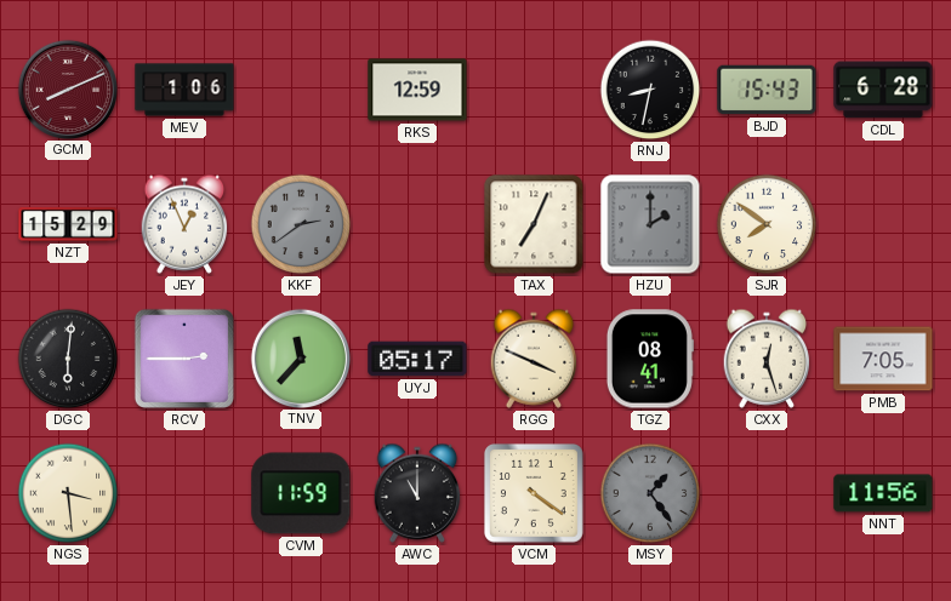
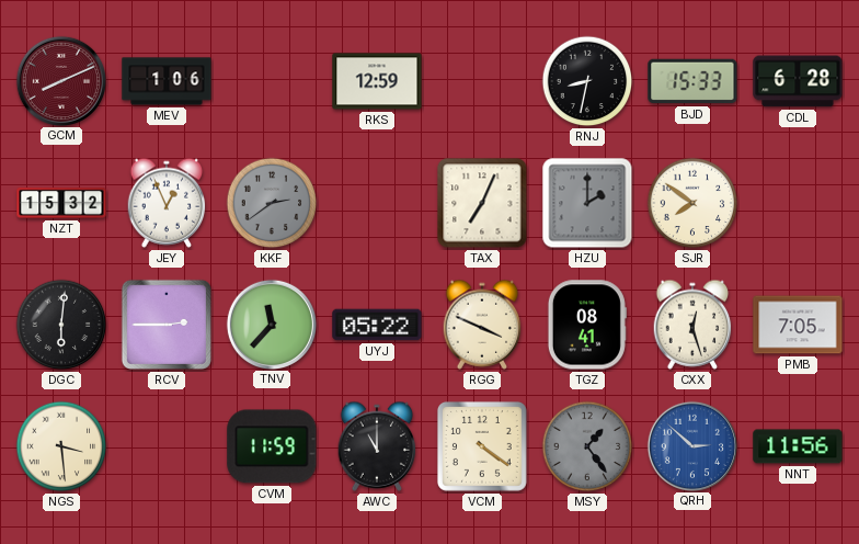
BJD: 15:43 -> 15:33
NZT: 15:29 -> 15:32
UYJ: 05:17 -> 05:22
QRH: none -> 2:52
